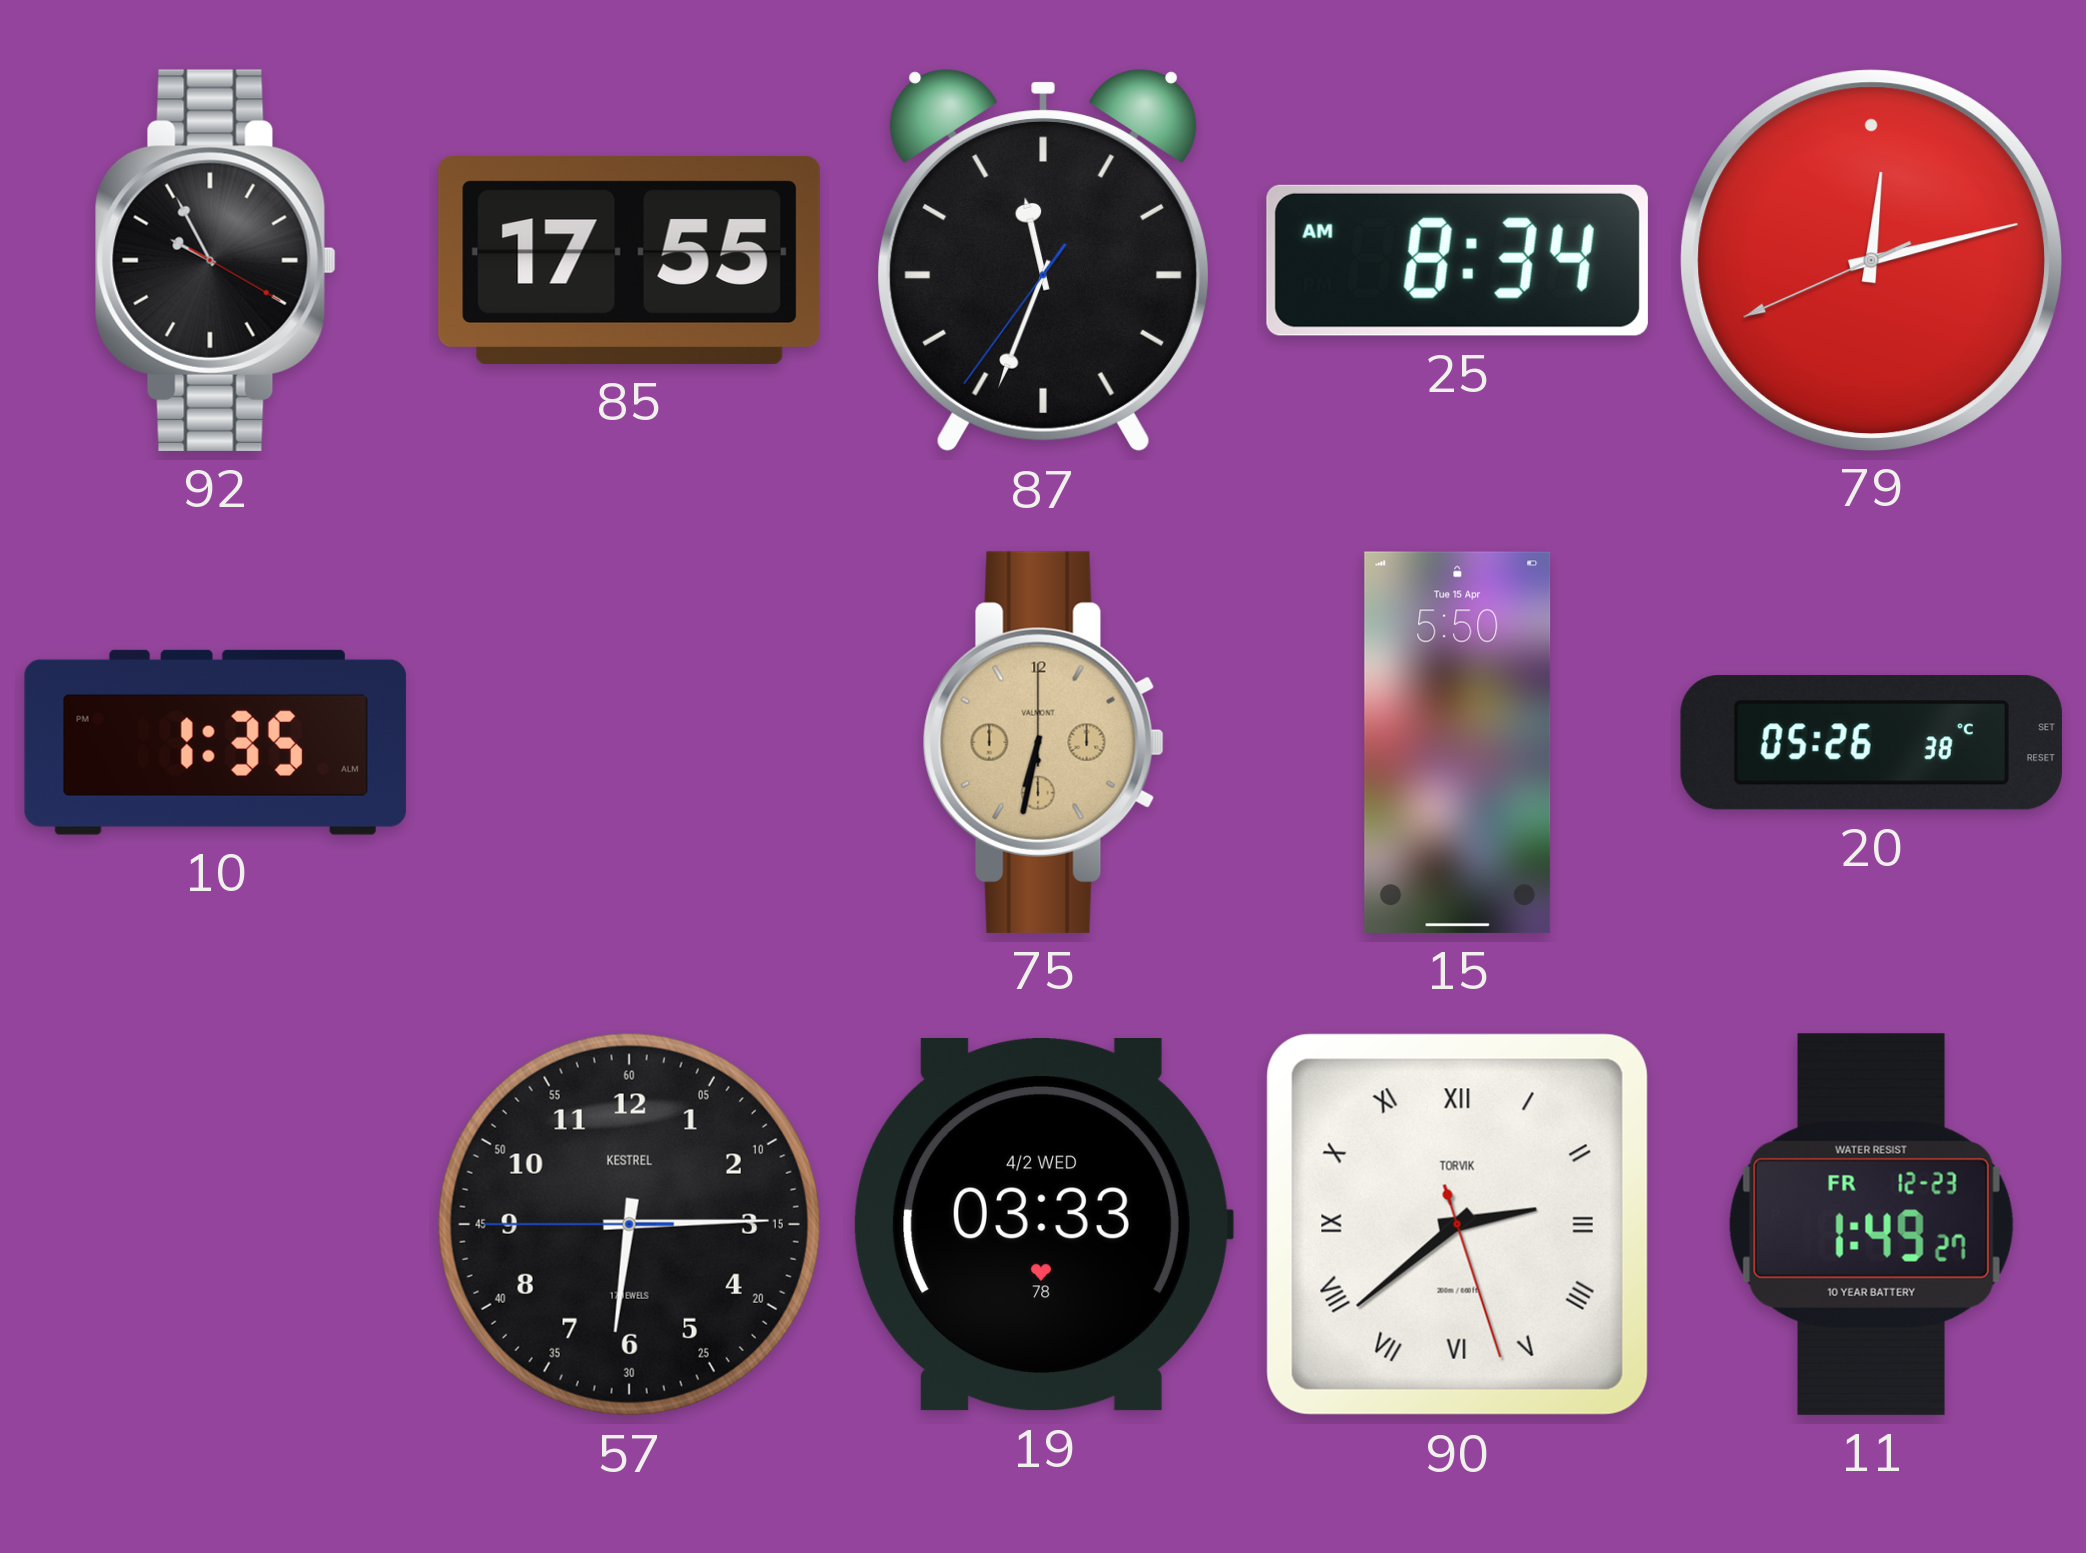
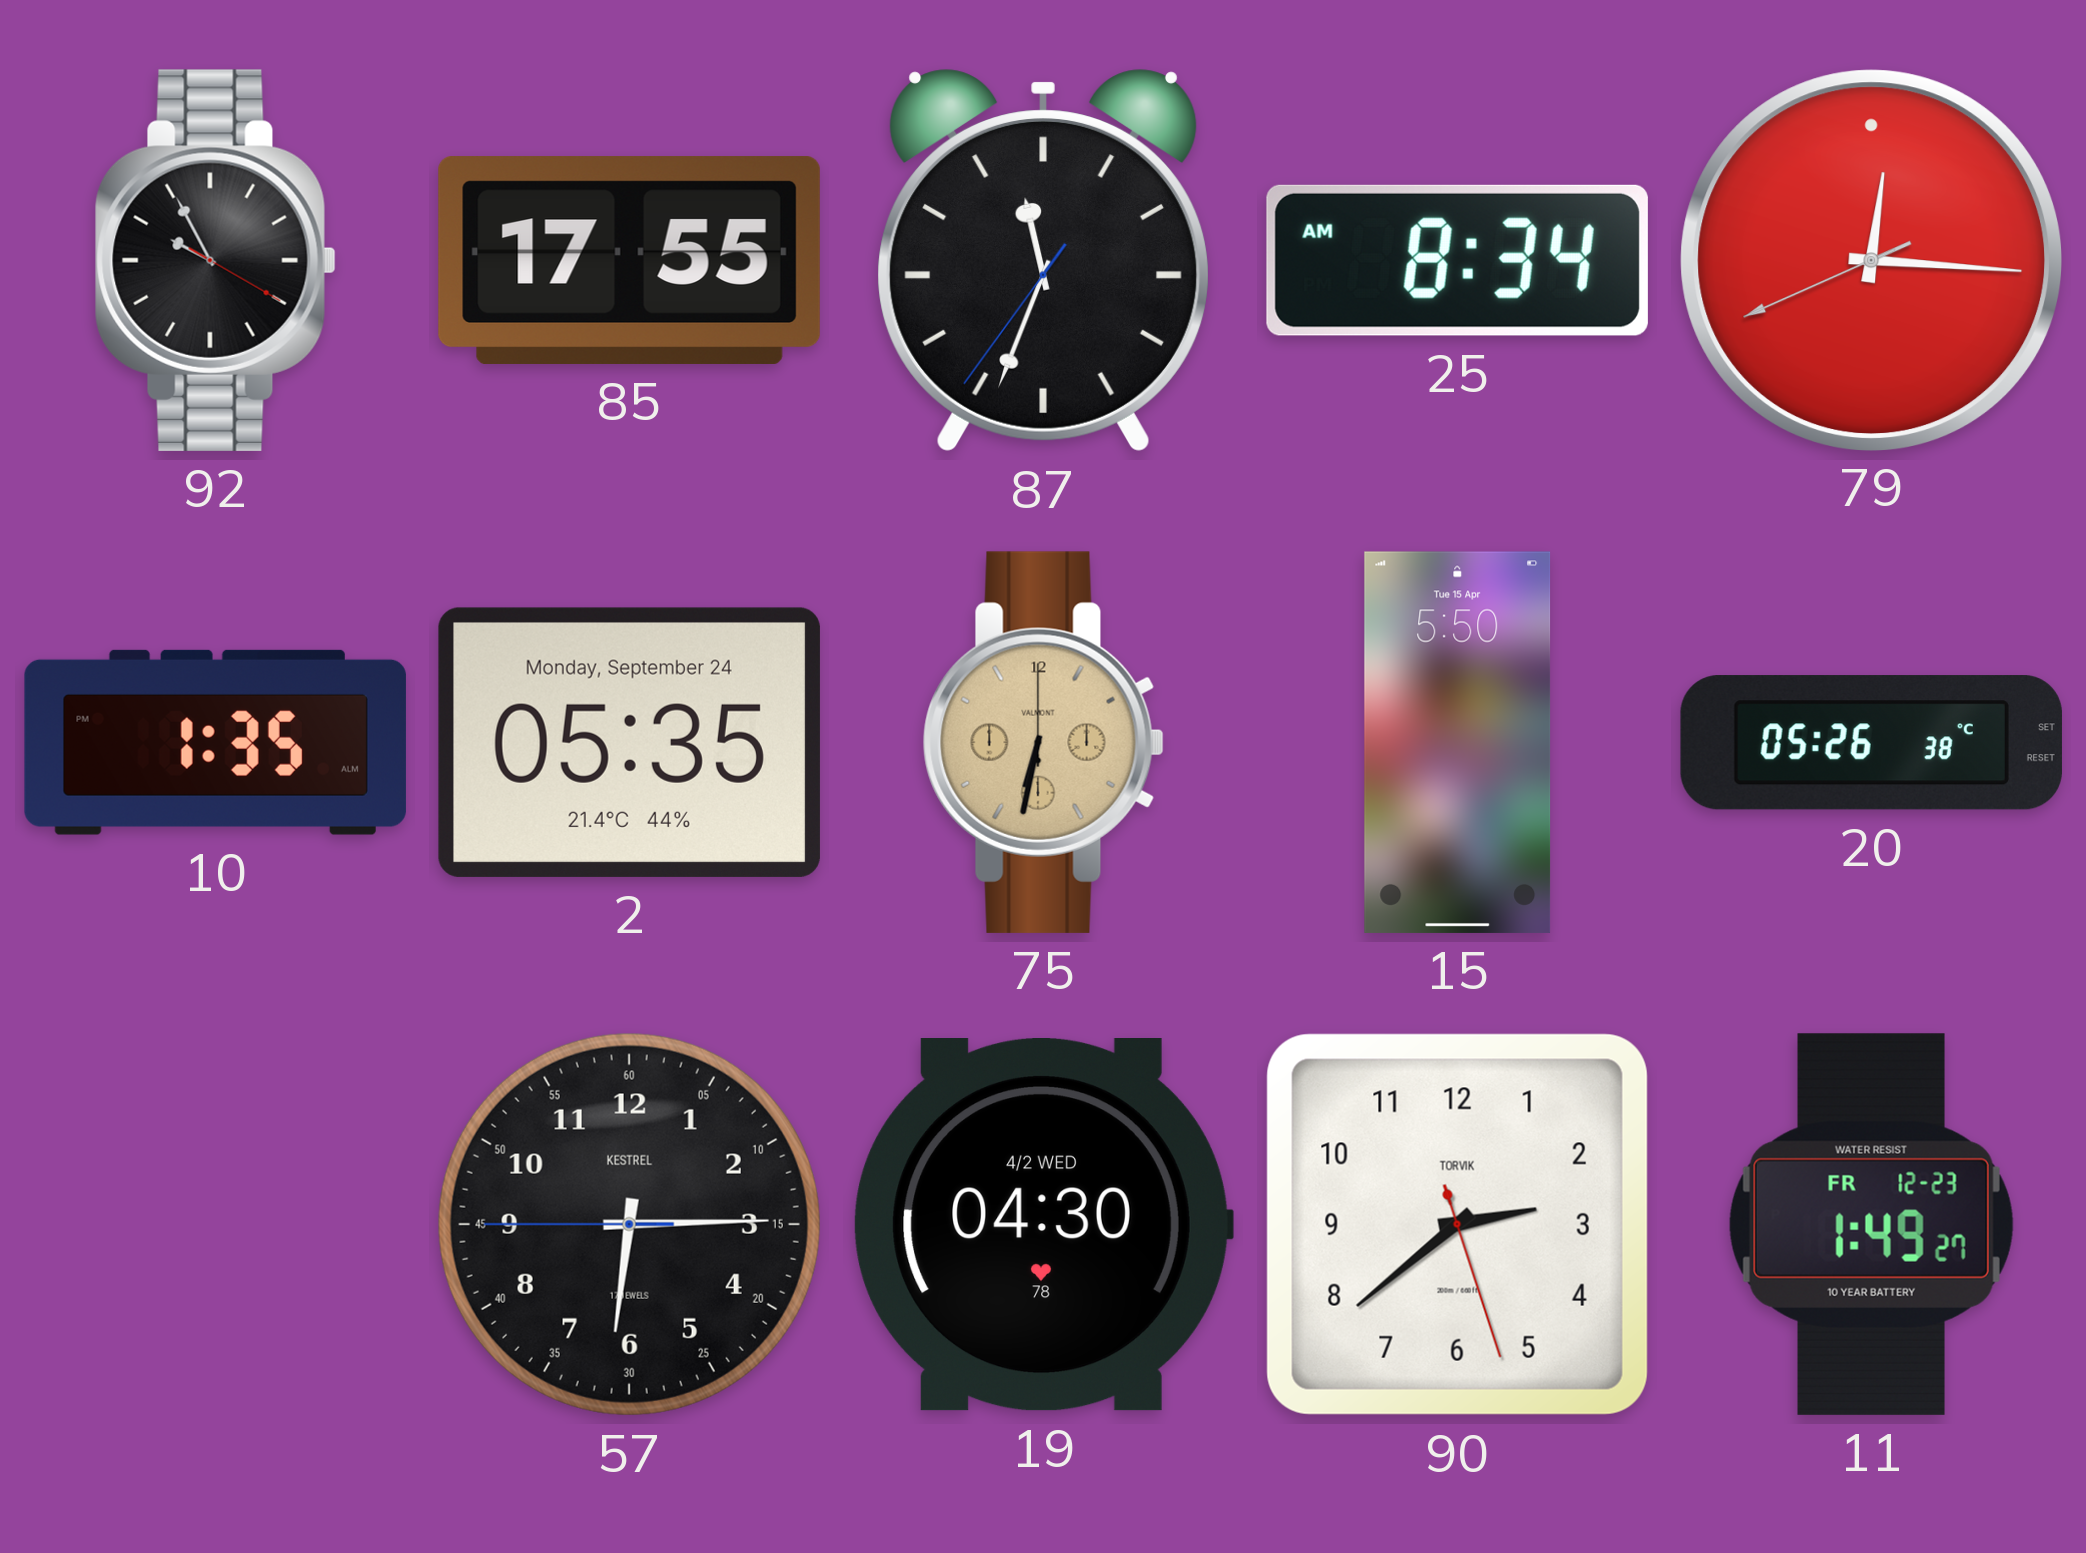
79: 12:12 -> 12:15
2: none -> 05:35
19: 03:33 -> 04:30
90 numerals: Roman -> Arabic
